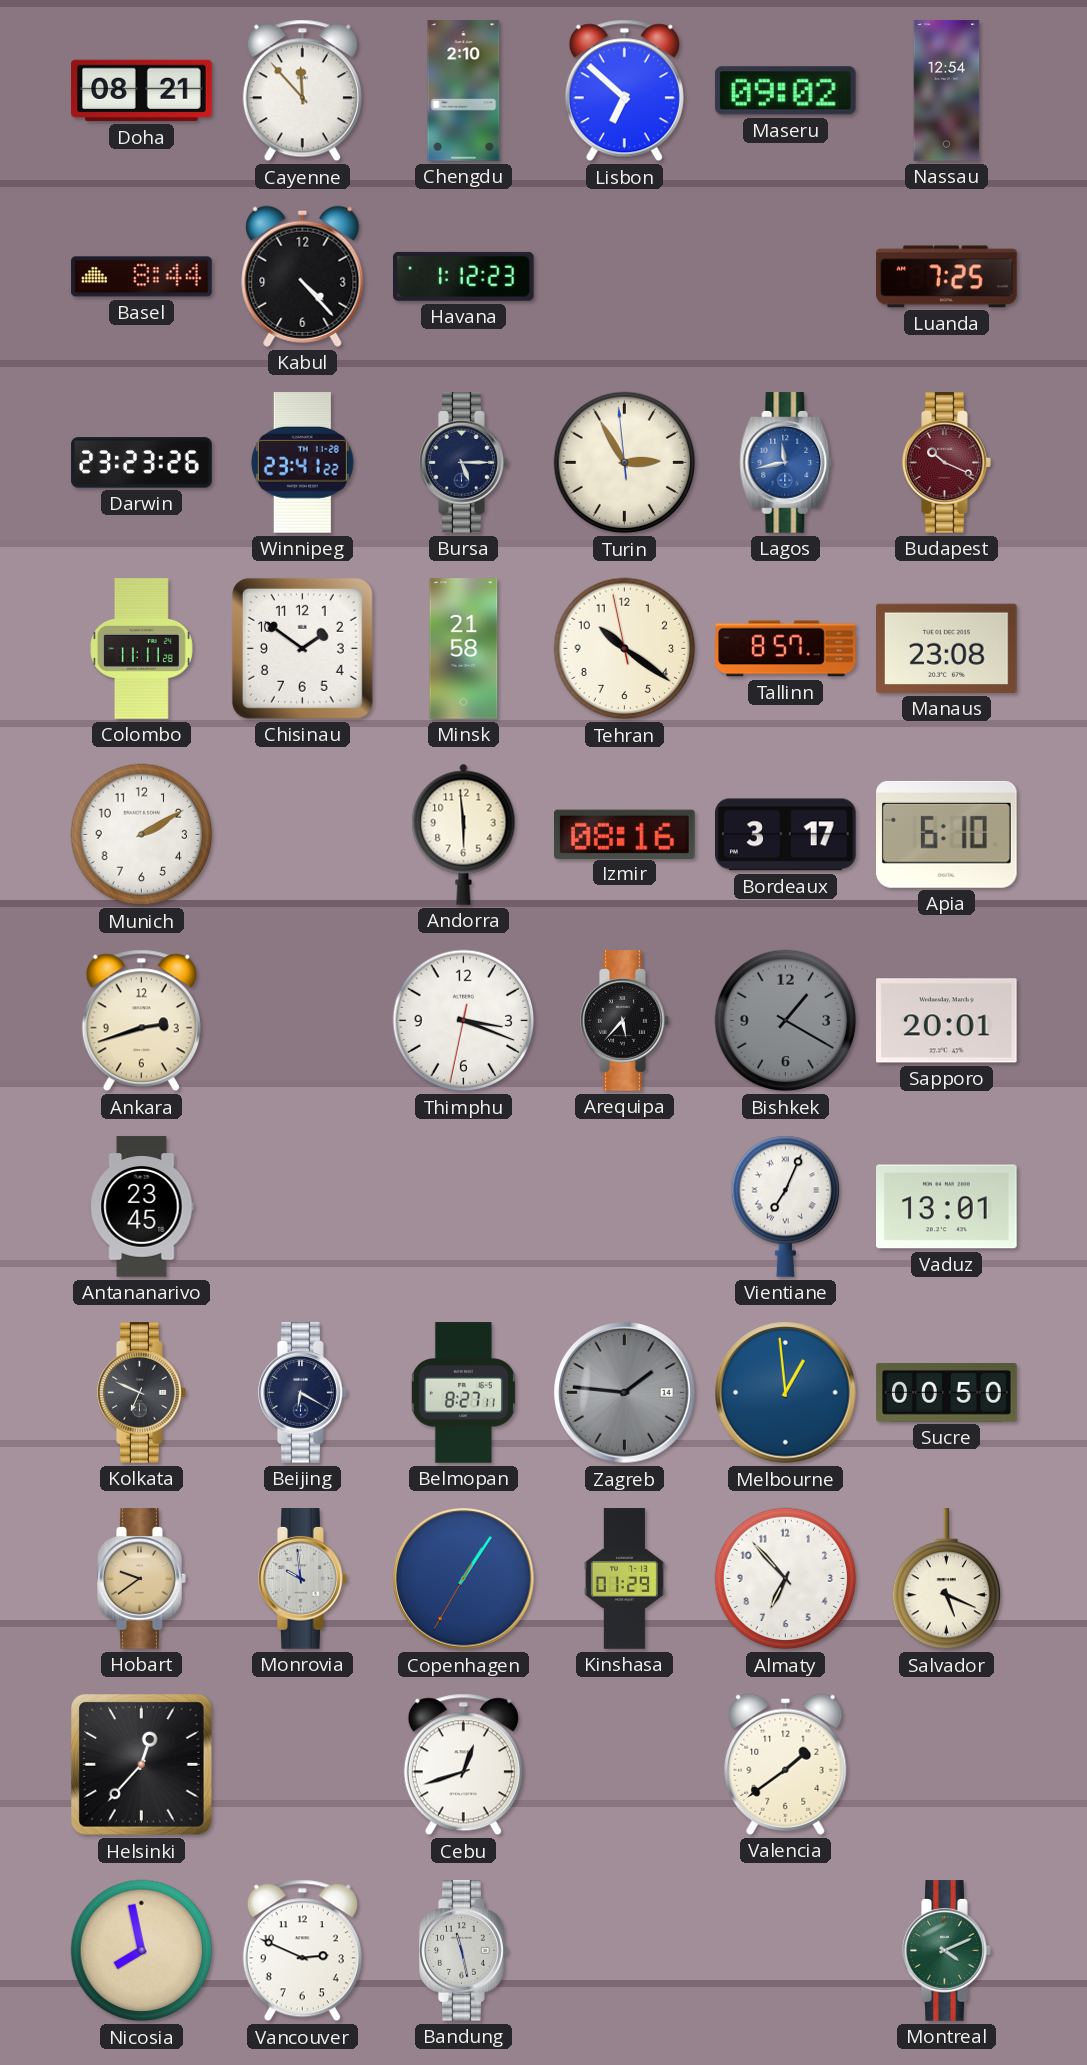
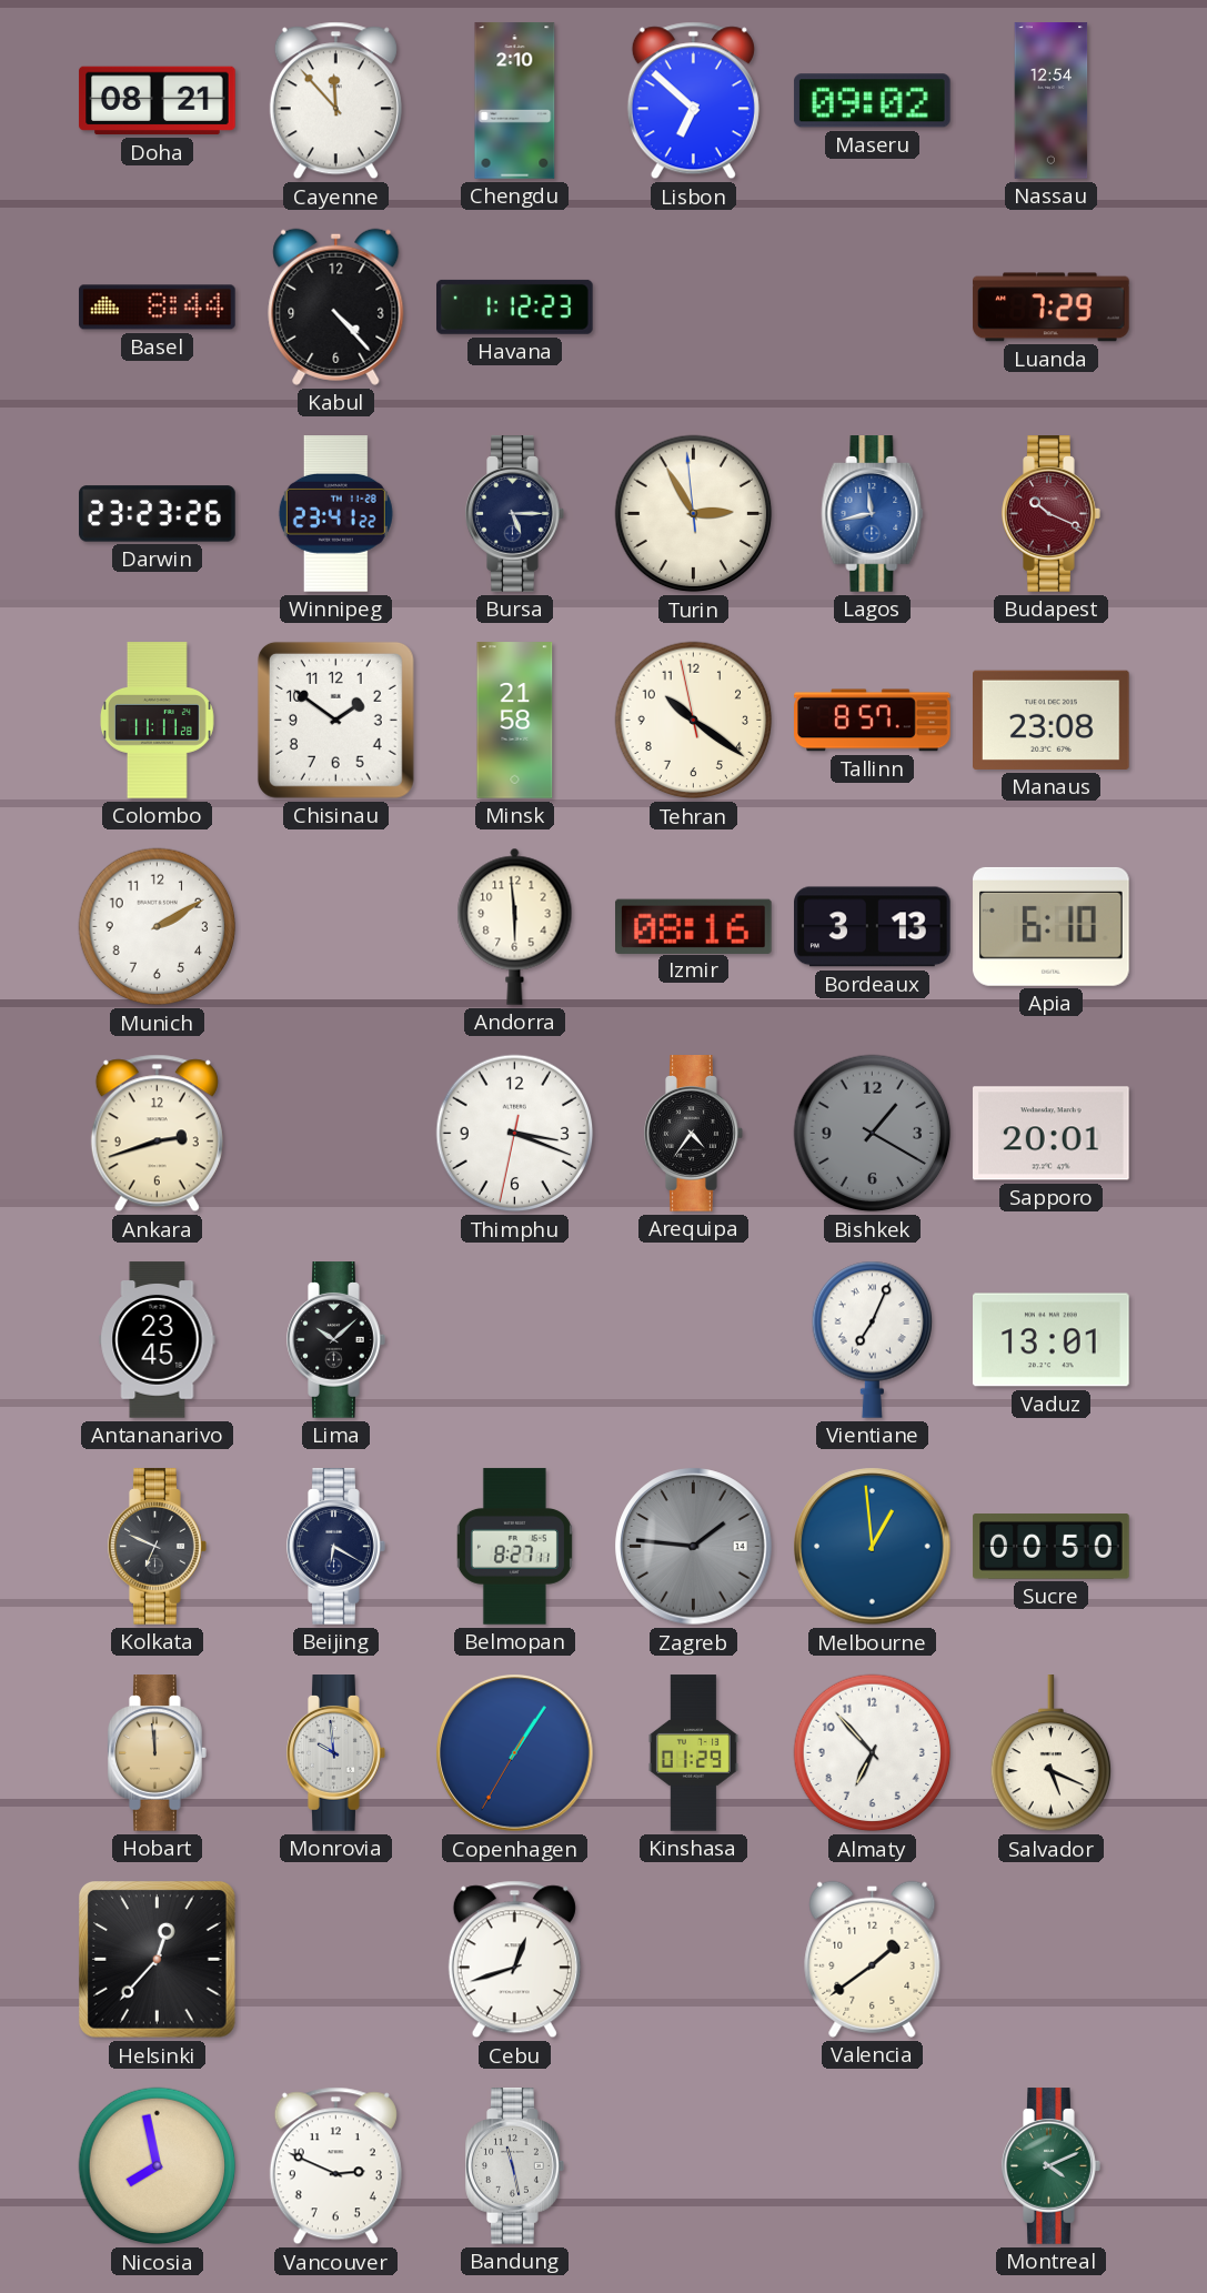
Luanda: 7:25 -> 7:29
Bordeaux: 3:17 -> 3:13
Arequipa: 5:37 -> 4:36
Lima: none -> 10:08
Hobart: 9:39 -> 11:59
